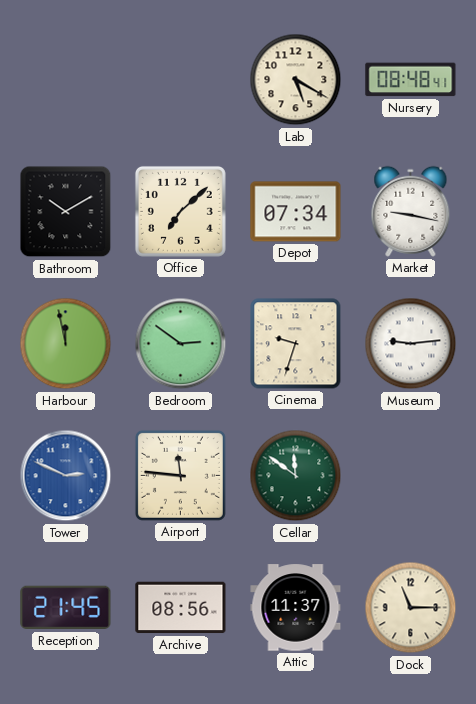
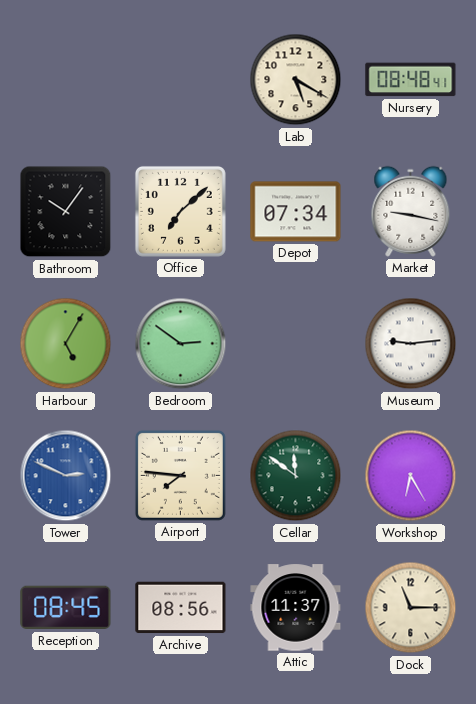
Bathroom: 10:10 -> 10:06
Harbour: 11:58 -> 5:05
Cinema: 9:33 -> none
Airport: 11:46 -> 7:46
Workshop: none -> 6:25
Reception: 21:45 -> 08:45
